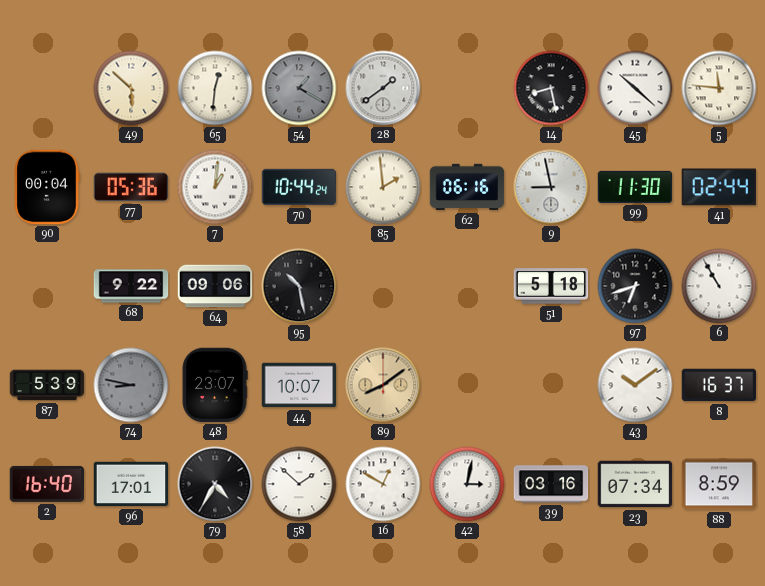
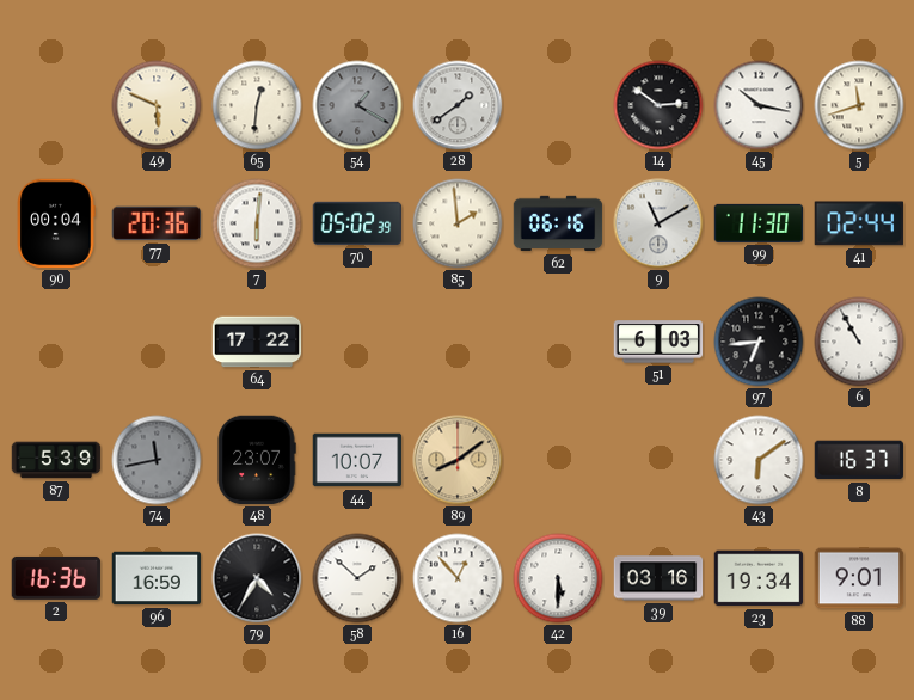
49: 5:52 -> 5:49
14: 8:28 -> 2:51
45: 10:22 -> 10:17
5: 11:46 -> 11:42
77: 05:36 -> 20:36
7: 1:01 -> 6:01
70: 10:44 -> 05:02
9: 8:58 -> 11:10
68: 9:22 -> none
64: 09:06 -> 17:22
95: 10:28 -> none
51: 5:18 -> 6:03
97: 6:42 -> 6:44
74: 8:47 -> 11:43
43: 10:09 -> 6:09
2: 16:40 -> 16:36
96: 17:01 -> 16:59
16: 12:50 -> 12:53
42: 3:02 -> 5:30
23: 07:34 -> 19:34
88: 8:59 -> 9:01
